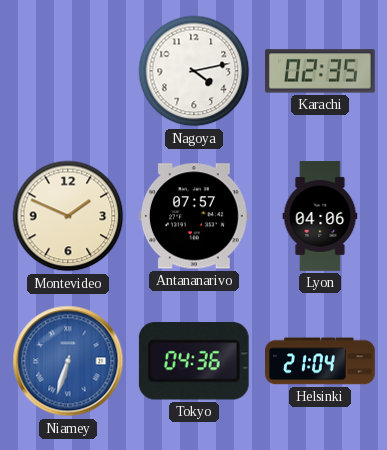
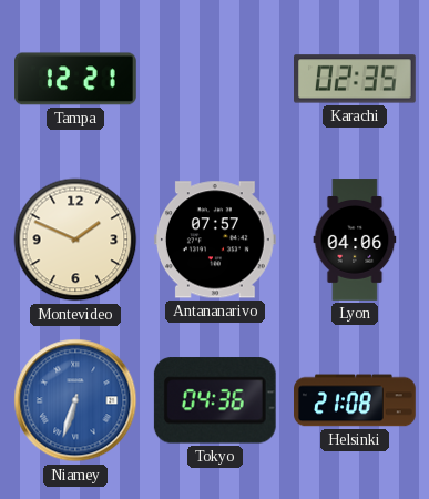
Tampa: none -> 12:21
Nagoya: 4:13 -> none
Helsinki: 21:04 -> 21:08
